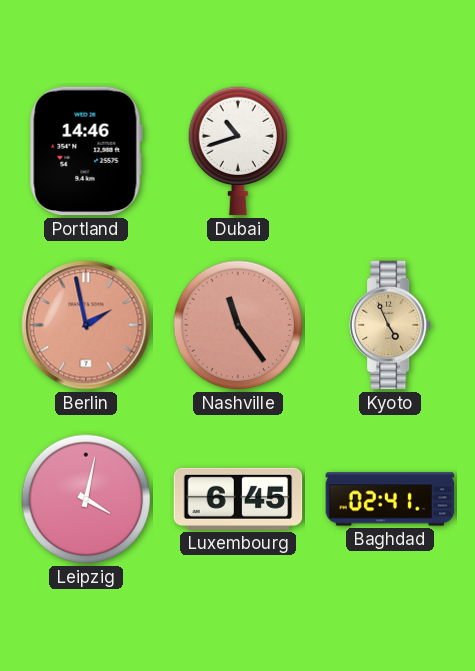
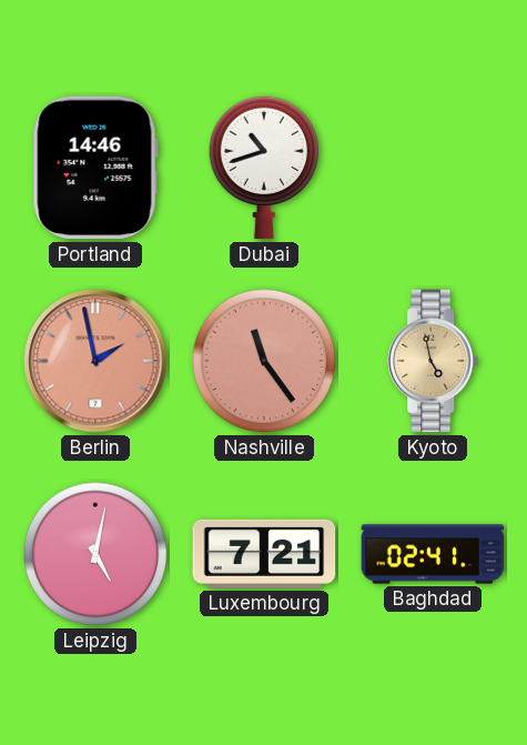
Kyoto: 4:56 -> 4:58
Leipzig: 4:02 -> 5:02
Luxembourg: 6:45 -> 7:21
